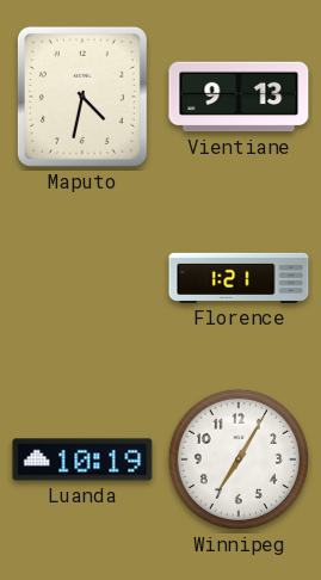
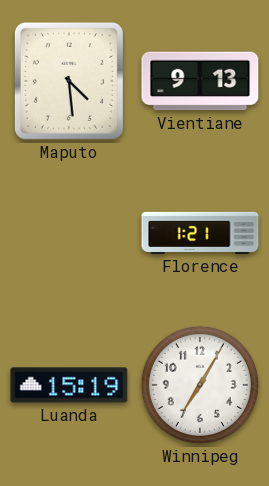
Maputo: 4:32 -> 4:29
Luanda: 10:19 -> 15:19
